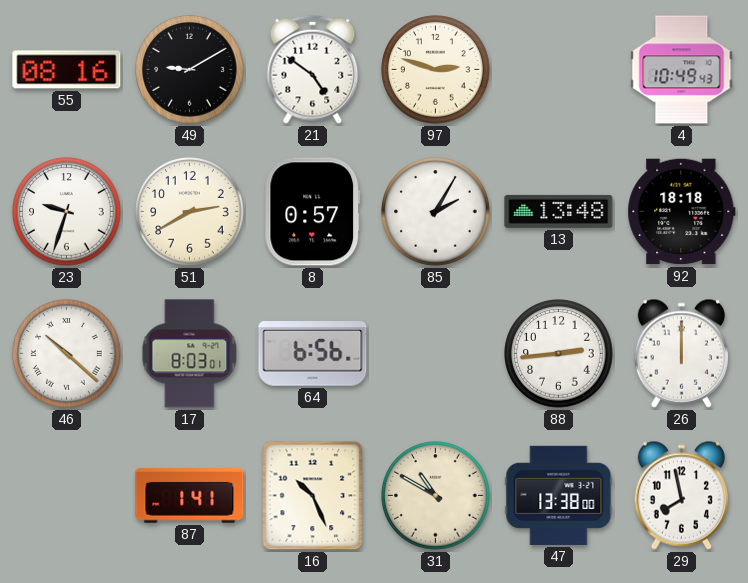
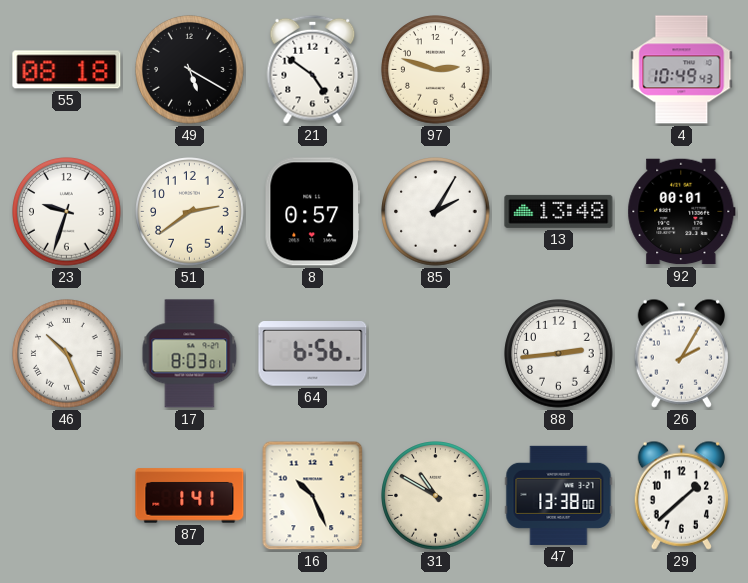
55: 08:16 -> 08:18
49: 9:10 -> 5:20
51: 2:40 -> 2:39
92: 18:18 -> 00:01
46: 10:22 -> 10:26
26: 12:00 -> 2:05
29: 7:58 -> 1:38
